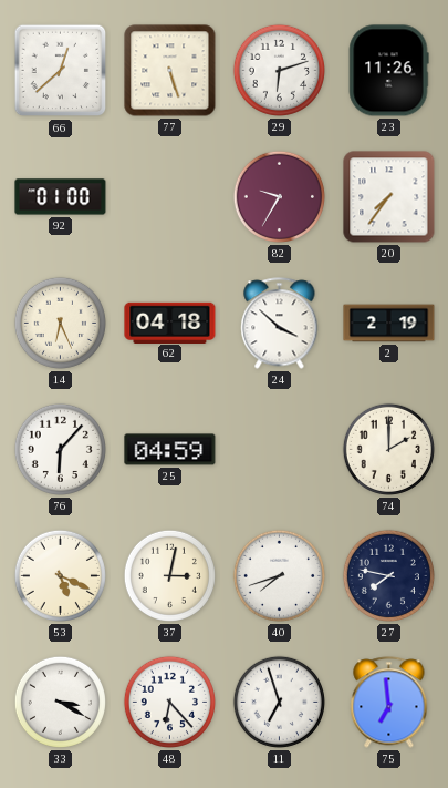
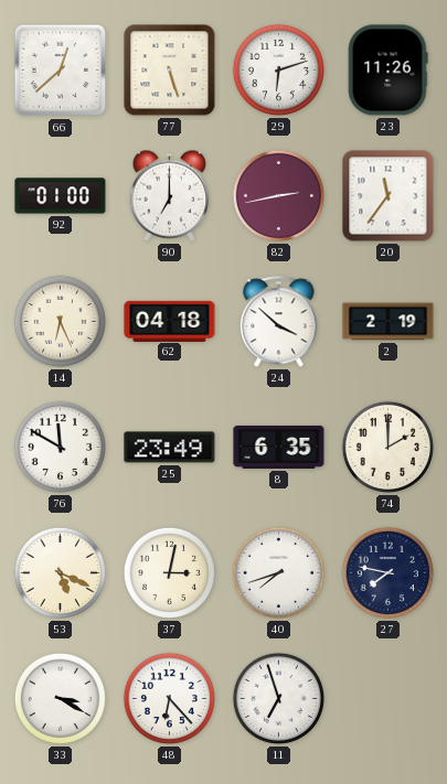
90: none -> 7:00
82: 9:35 -> 2:43
20: 7:36 -> 11:36
76: 6:07 -> 11:50
25: 04:59 -> 23:49
8: none -> 6:35
75: 6:59 -> none
